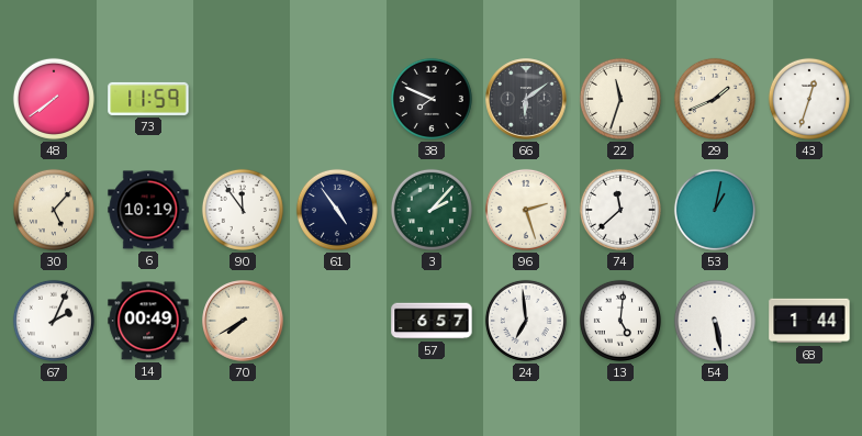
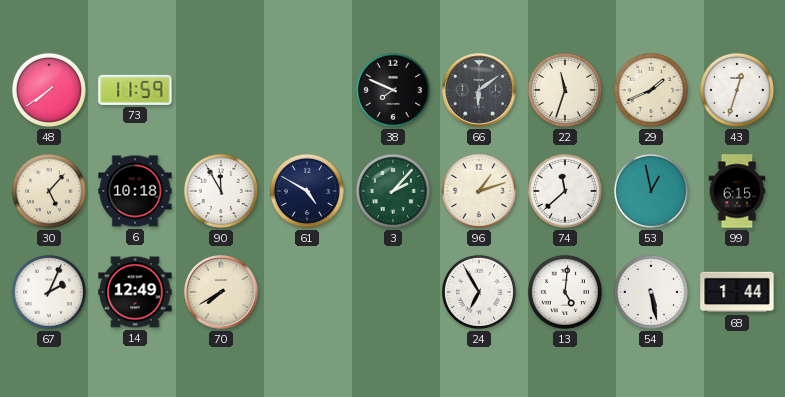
6: 10:19 -> 10:18
90: 11:54 -> 11:55
61: 4:54 -> 4:50
96: 2:27 -> 1:12
53: 1:02 -> 12:58
99: none -> 6:15
14: 00:49 -> 12:49
57: 6:57 -> none
24: 6:59 -> 6:55
